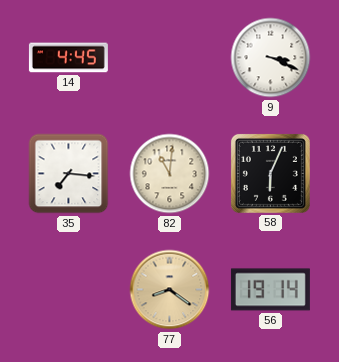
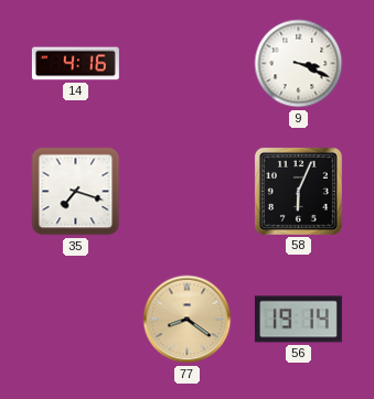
14: 4:45 -> 4:16
35: 7:16 -> 7:18
82: 11:01 -> none
